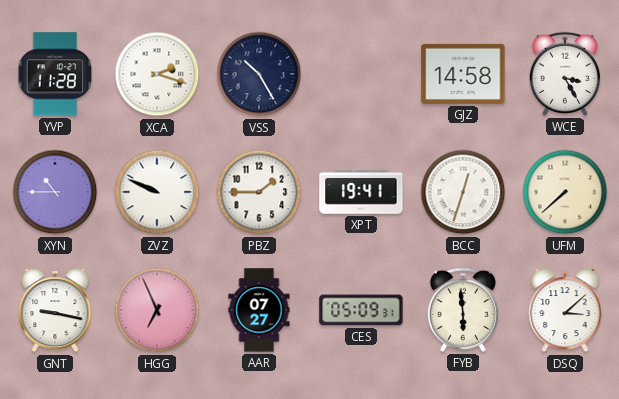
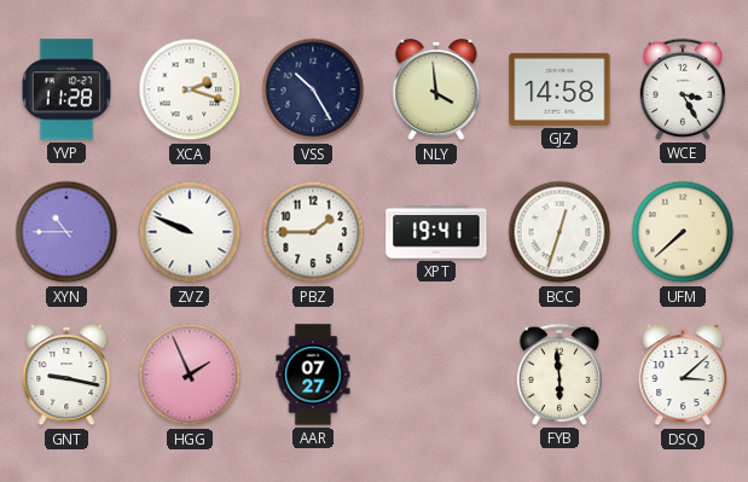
NLY: none -> 3:59
HGG: 6:56 -> 1:56
CES: 05:09 -> none
